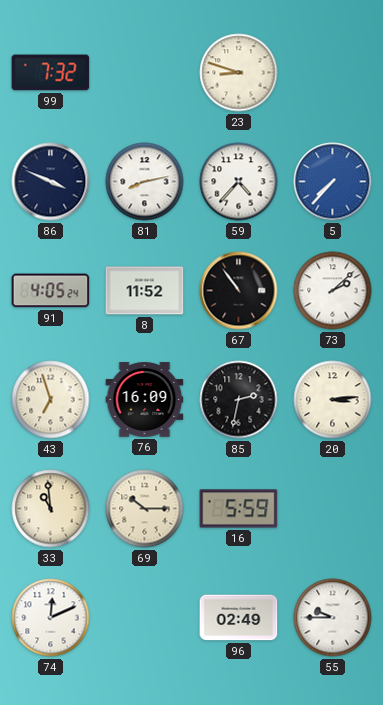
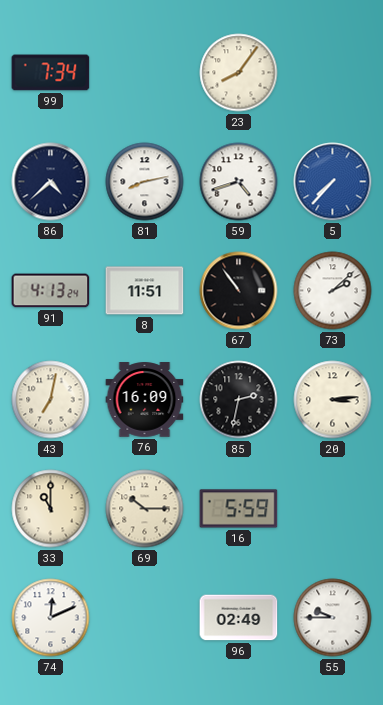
99: 7:32 -> 7:34
23: 8:48 -> 8:06
86: 3:49 -> 4:38
59: 4:37 -> 4:42
91: 4:05 -> 4:13
8: 11:52 -> 11:51
43: 6:57 -> 7:02
33: 10:59 -> 11:00
